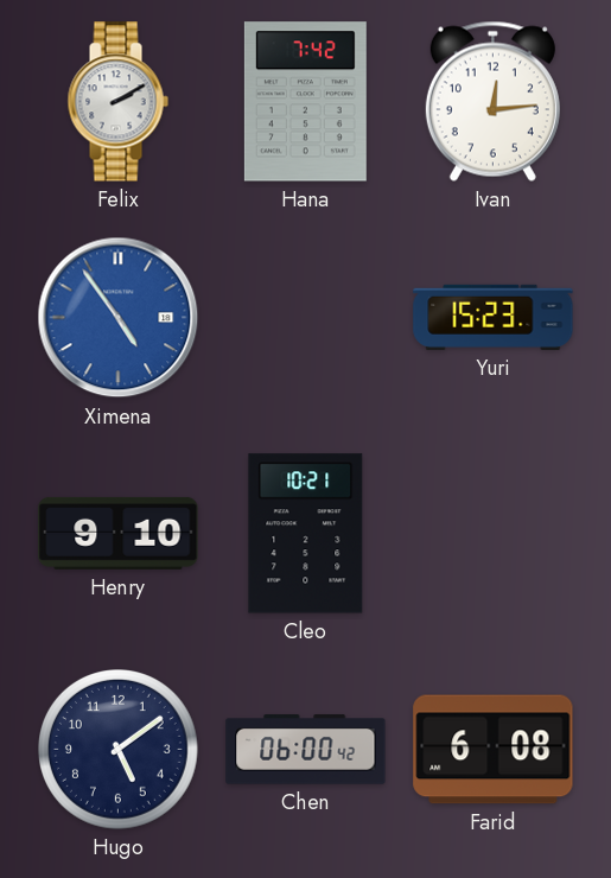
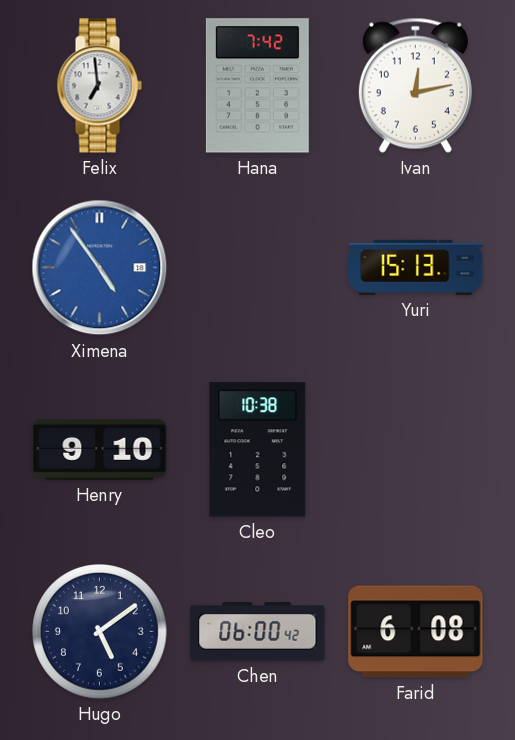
Felix: 2:10 -> 6:59
Ivan: 12:14 -> 12:13
Yuri: 15:23 -> 15:13
Cleo: 10:21 -> 10:38
